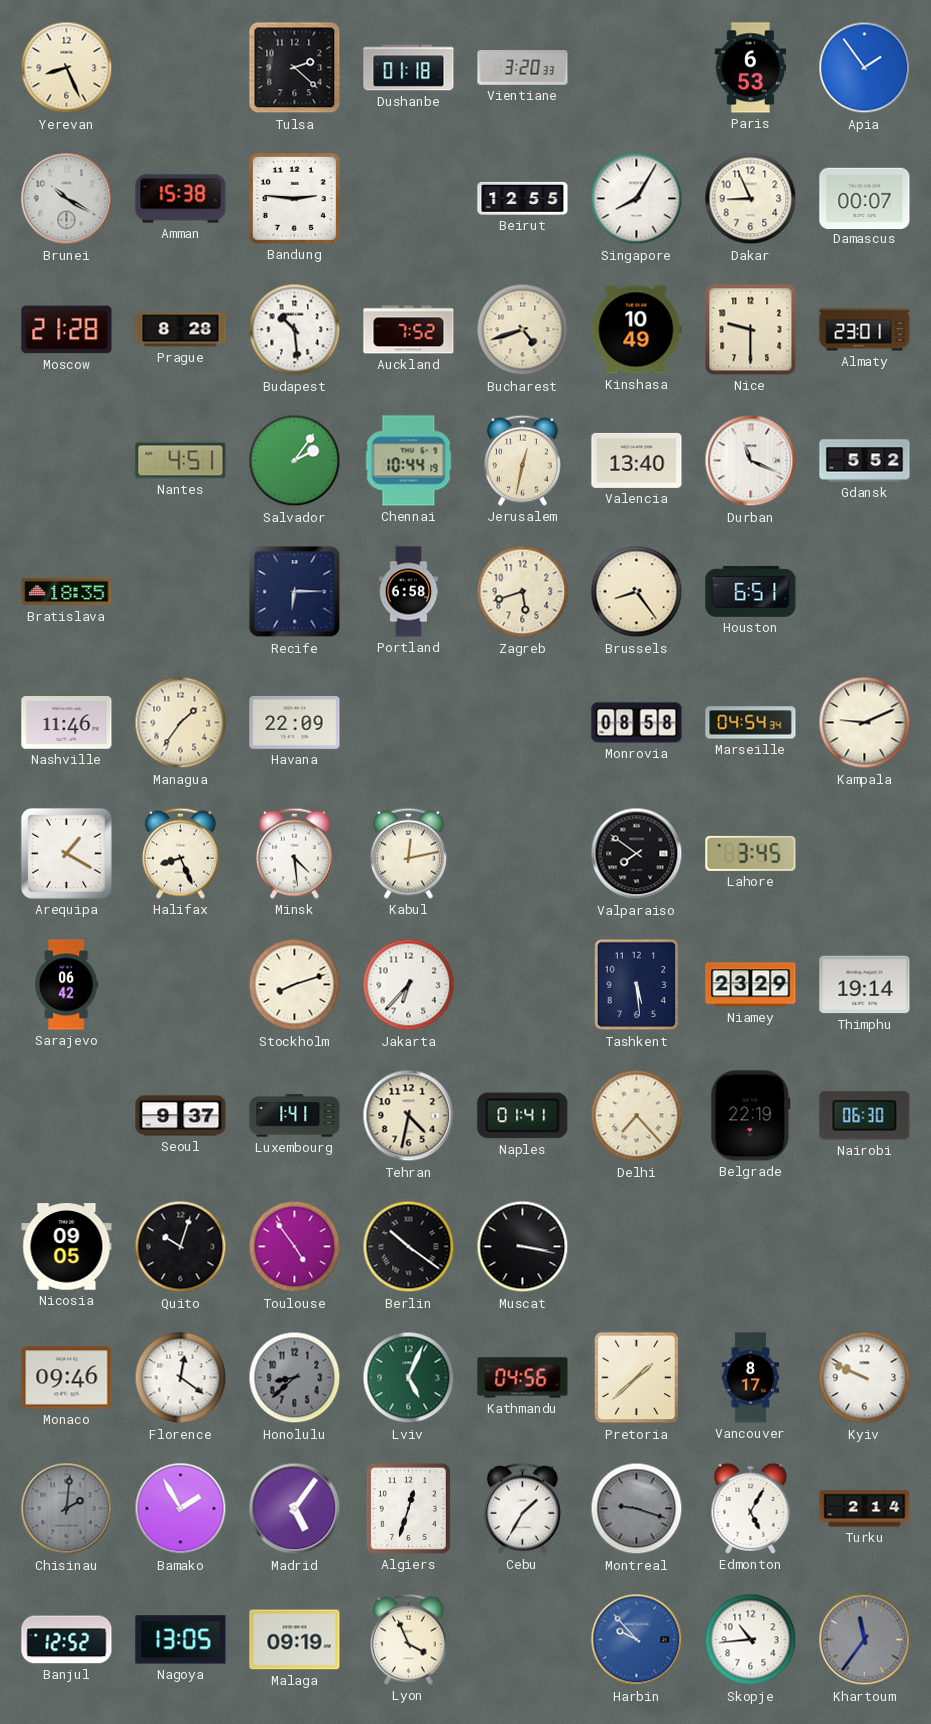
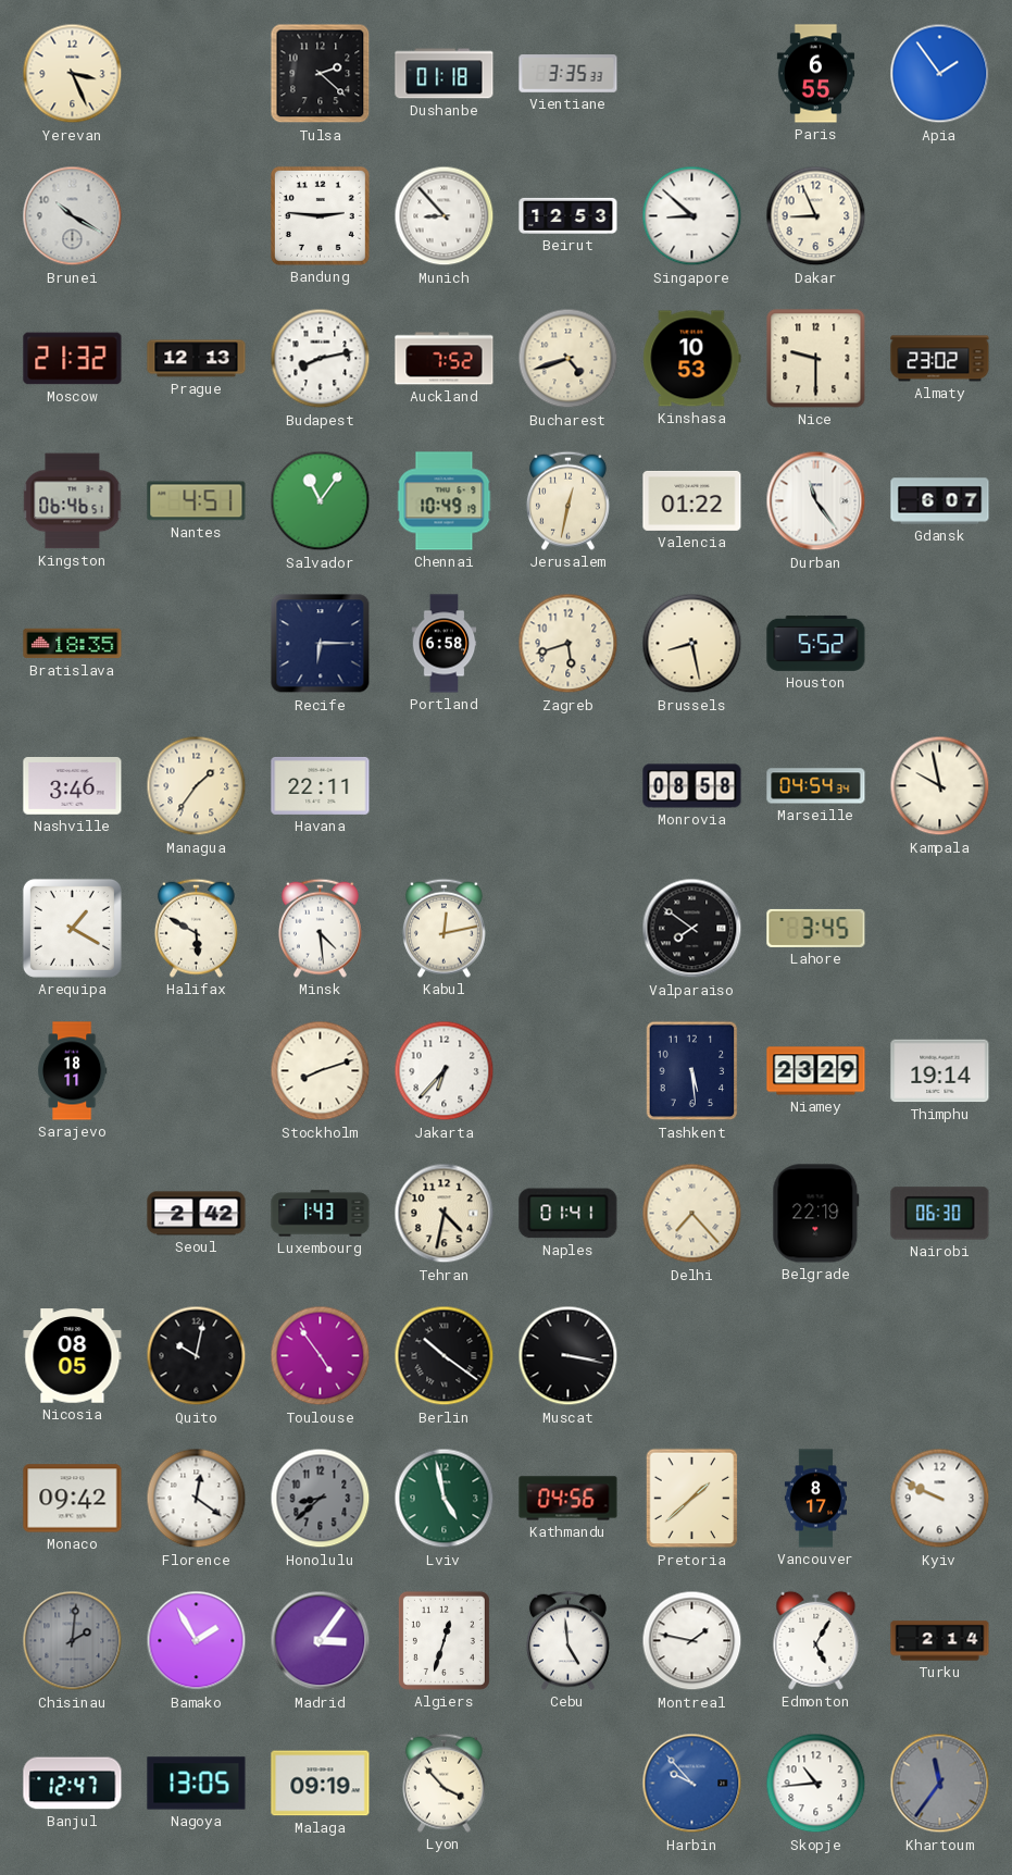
Yerevan: 8:26 -> 3:26
Vientiane: 3:20 -> 3:35
Paris: 6:53 -> 6:55
Amman: 15:38 -> none
Munich: none -> 8:53
Beirut: 12:55 -> 12:53
Singapore: 8:05 -> 8:52
Damascus: 00:07 -> none
Moscow: 21:28 -> 21:32
Prague: 8:28 -> 12:13
Budapest: 10:29 -> 8:13
Kinshasa: 10:49 -> 10:53
Almaty: 23:01 -> 23:02
Kingston: none -> 06:46
Salvador: 2:06 -> 11:06
Chennai: 10:44 -> 10:49
Valencia: 13:40 -> 01:22
Durban: 11:19 -> 11:24
Gdansk: 5:52 -> 6:07
Brussels: 8:24 -> 8:28
Houston: 6:51 -> 5:52
Nashville: 11:46 -> 3:46
Havana: 22:09 -> 22:11
Kampala: 9:11 -> 9:58
Halifax: 8:26 -> 5:50
Sarajevo: 06:42 -> 18:11
Seoul: 9:37 -> 2:42
Luxembourg: 1:41 -> 1:43
Nicosia: 09:05 -> 08:05
Quito: 10:03 -> 10:02
Monaco: 09:46 -> 09:42
Lviv: 5:04 -> 4:58
Madrid: 5:06 -> 3:06
Cebu: 1:35 -> 4:59
Montreal: 9:18 -> 1:47
Montreal dial: grey -> white
Banjul: 12:52 -> 12:47
Lyon: 3:56 -> 3:53
